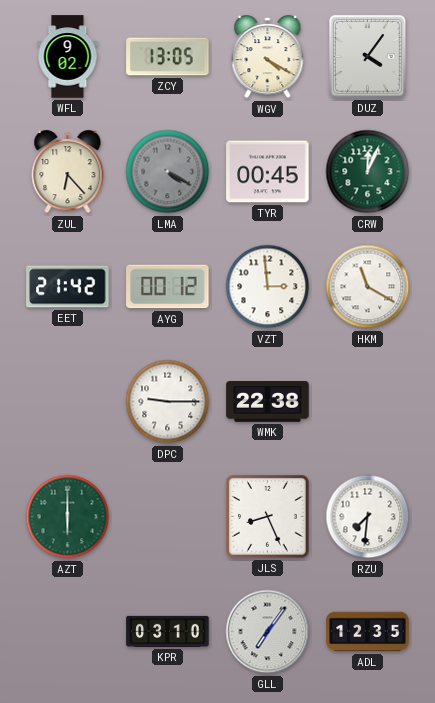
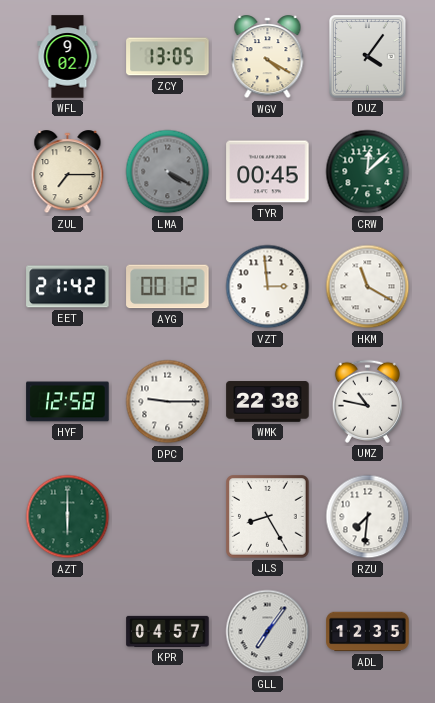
ZUL: 6:23 -> 7:15
CRW: 12:04 -> 12:08
HYF: none -> 12:58
UMZ: none -> 10:47
JLS: 8:26 -> 8:25
KPR: 03:10 -> 04:57
